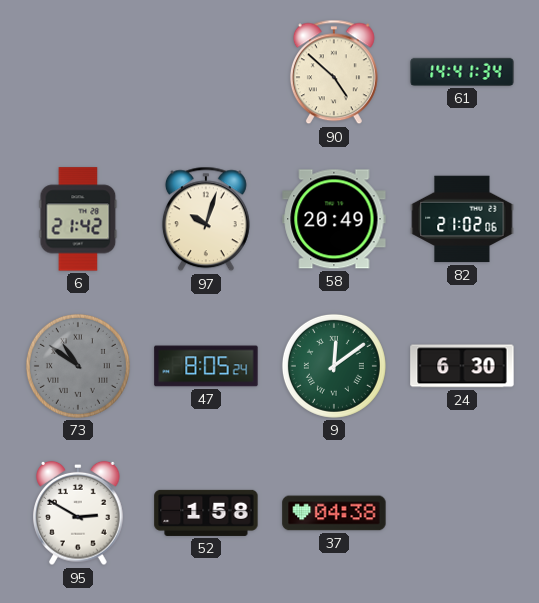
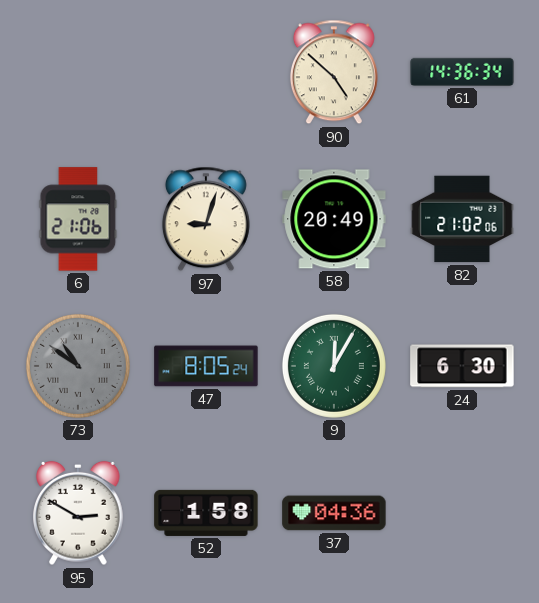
61: 14:41 -> 14:36
6: 21:42 -> 21:06
97: 10:03 -> 9:03
9: 12:09 -> 12:05
37: 04:38 -> 04:36
